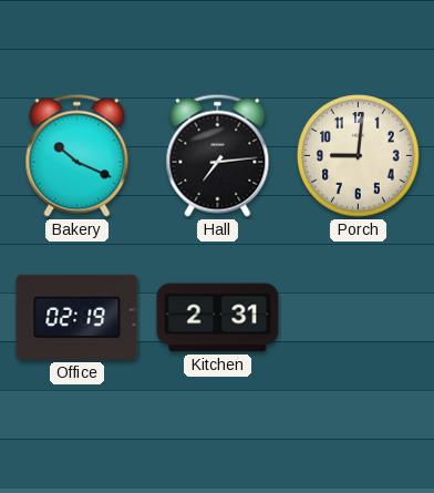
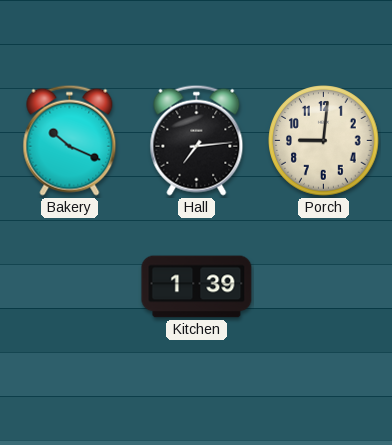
Office: 02:19 -> none
Kitchen: 2:31 -> 1:39
